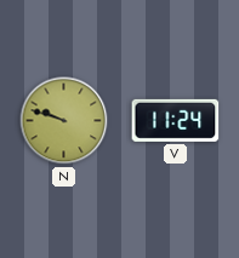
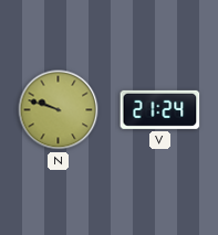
V: 11:24 -> 21:24
